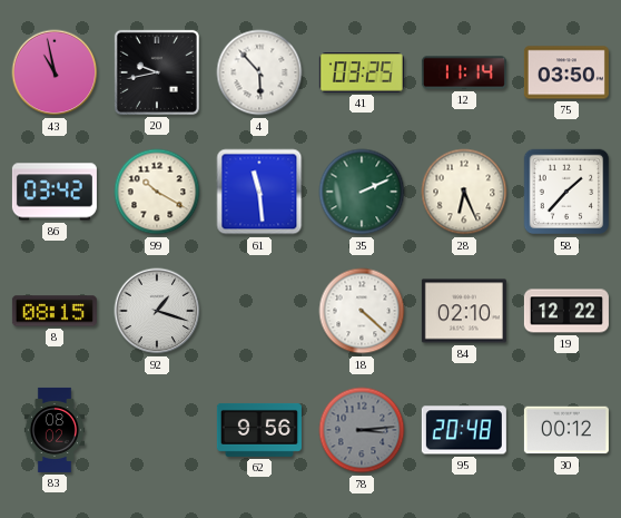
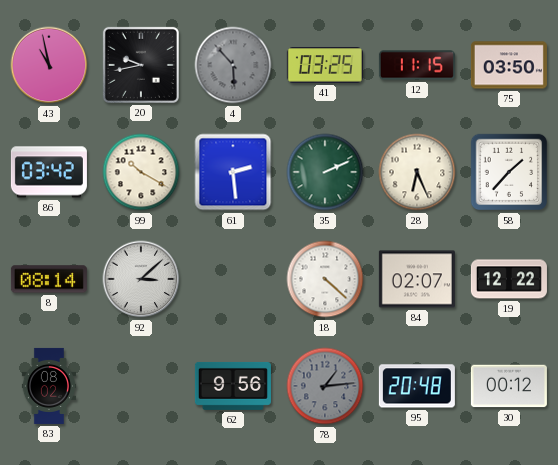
4 dial: white -> grey
12: 11:14 -> 11:15
61: 11:29 -> 2:29
8: 08:15 -> 08:14
92: 1:18 -> 3:08
84: 02:10 -> 02:07
78: 3:14 -> 1:14
